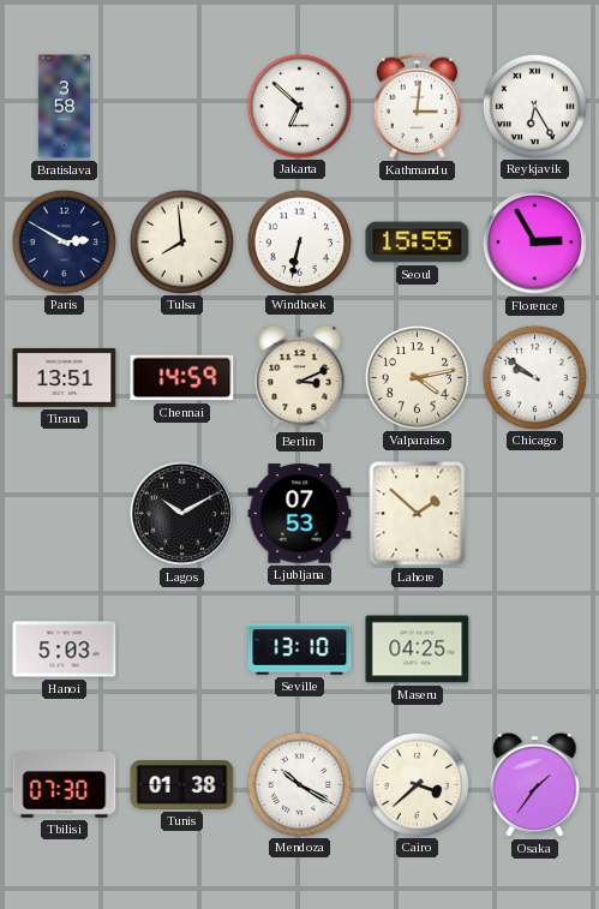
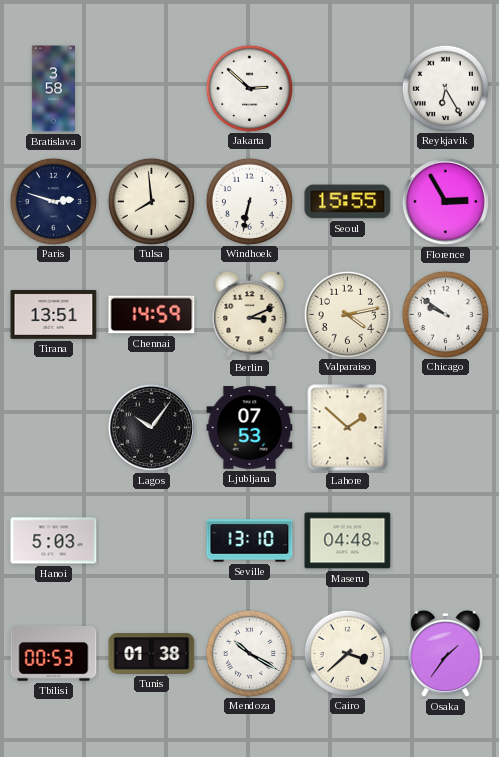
Jakarta: 6:52 -> 2:52
Kathmandu: 3:01 -> none
Paris: 2:50 -> 2:48
Lagos: 10:10 -> 10:06
Maseru: 04:25 -> 04:48
Tbilisi: 07:30 -> 00:53
